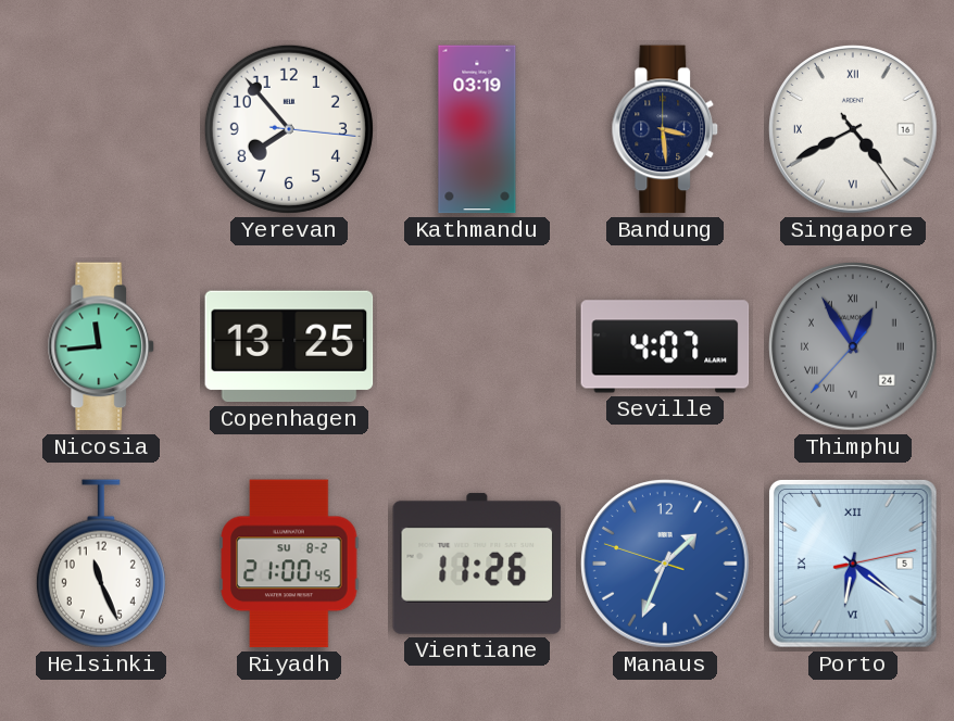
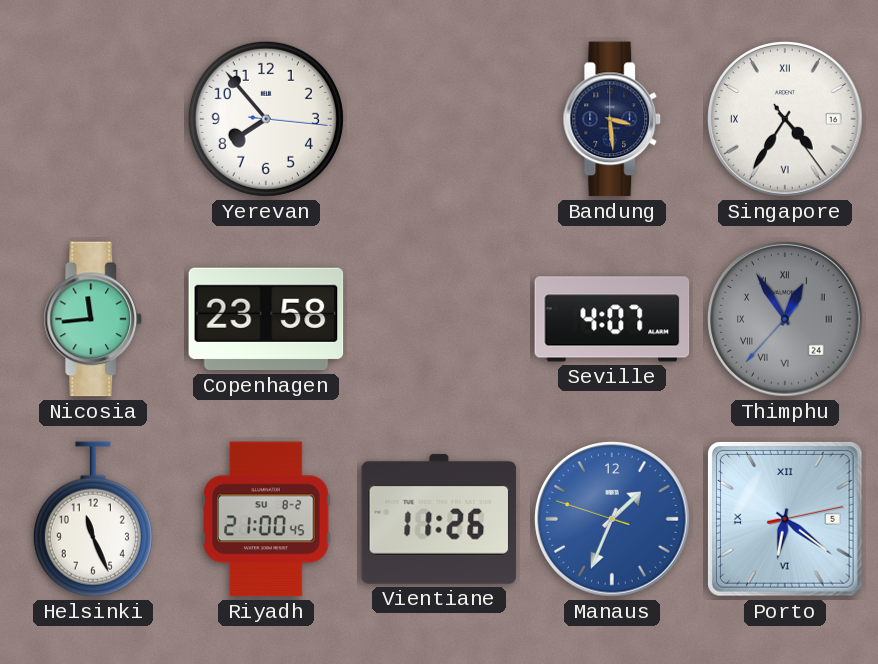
Kathmandu: 03:19 -> none
Singapore: 4:40 -> 4:35
Copenhagen: 13:25 -> 23:58
